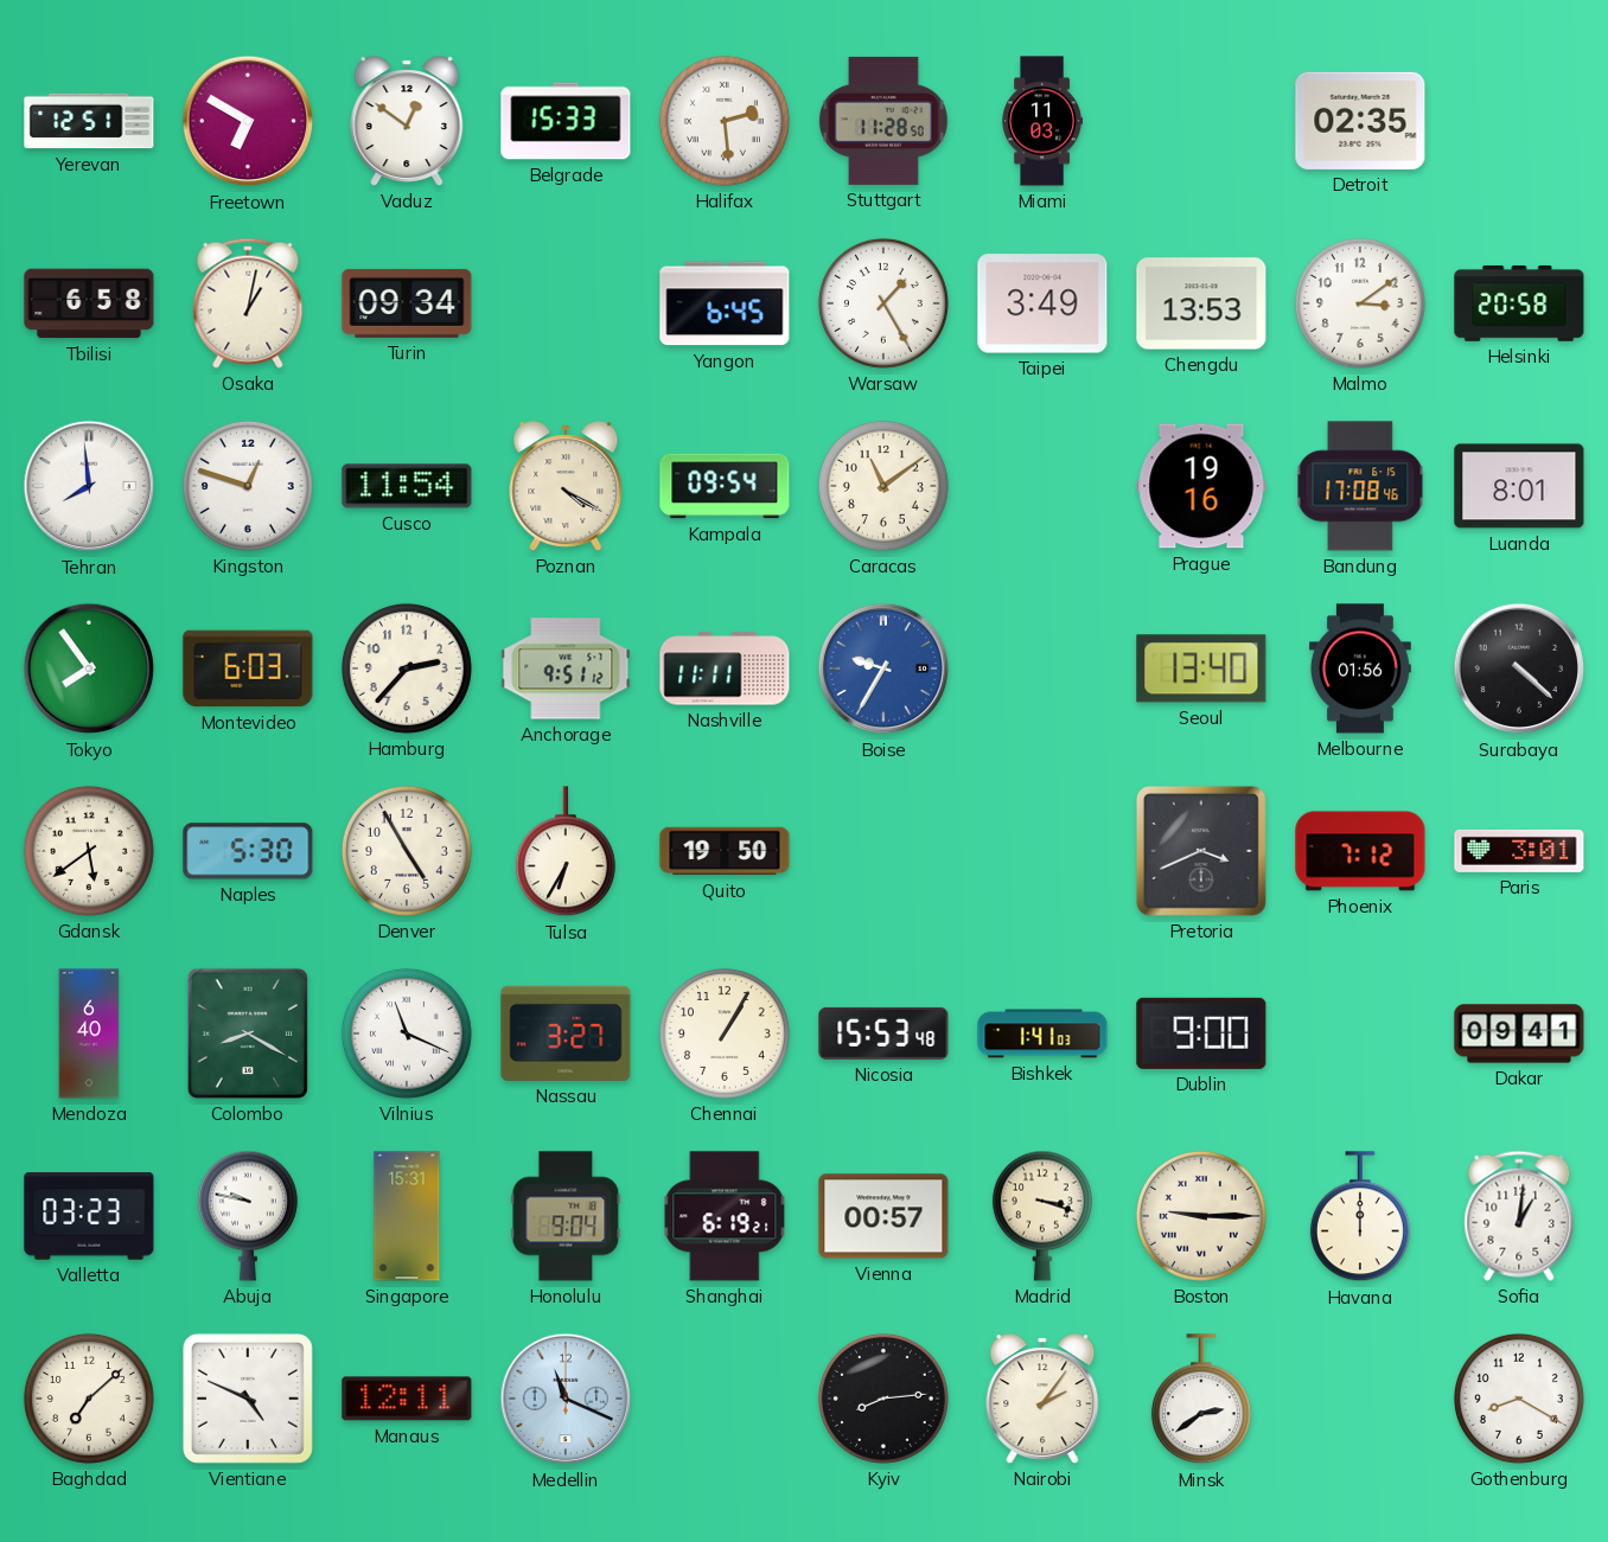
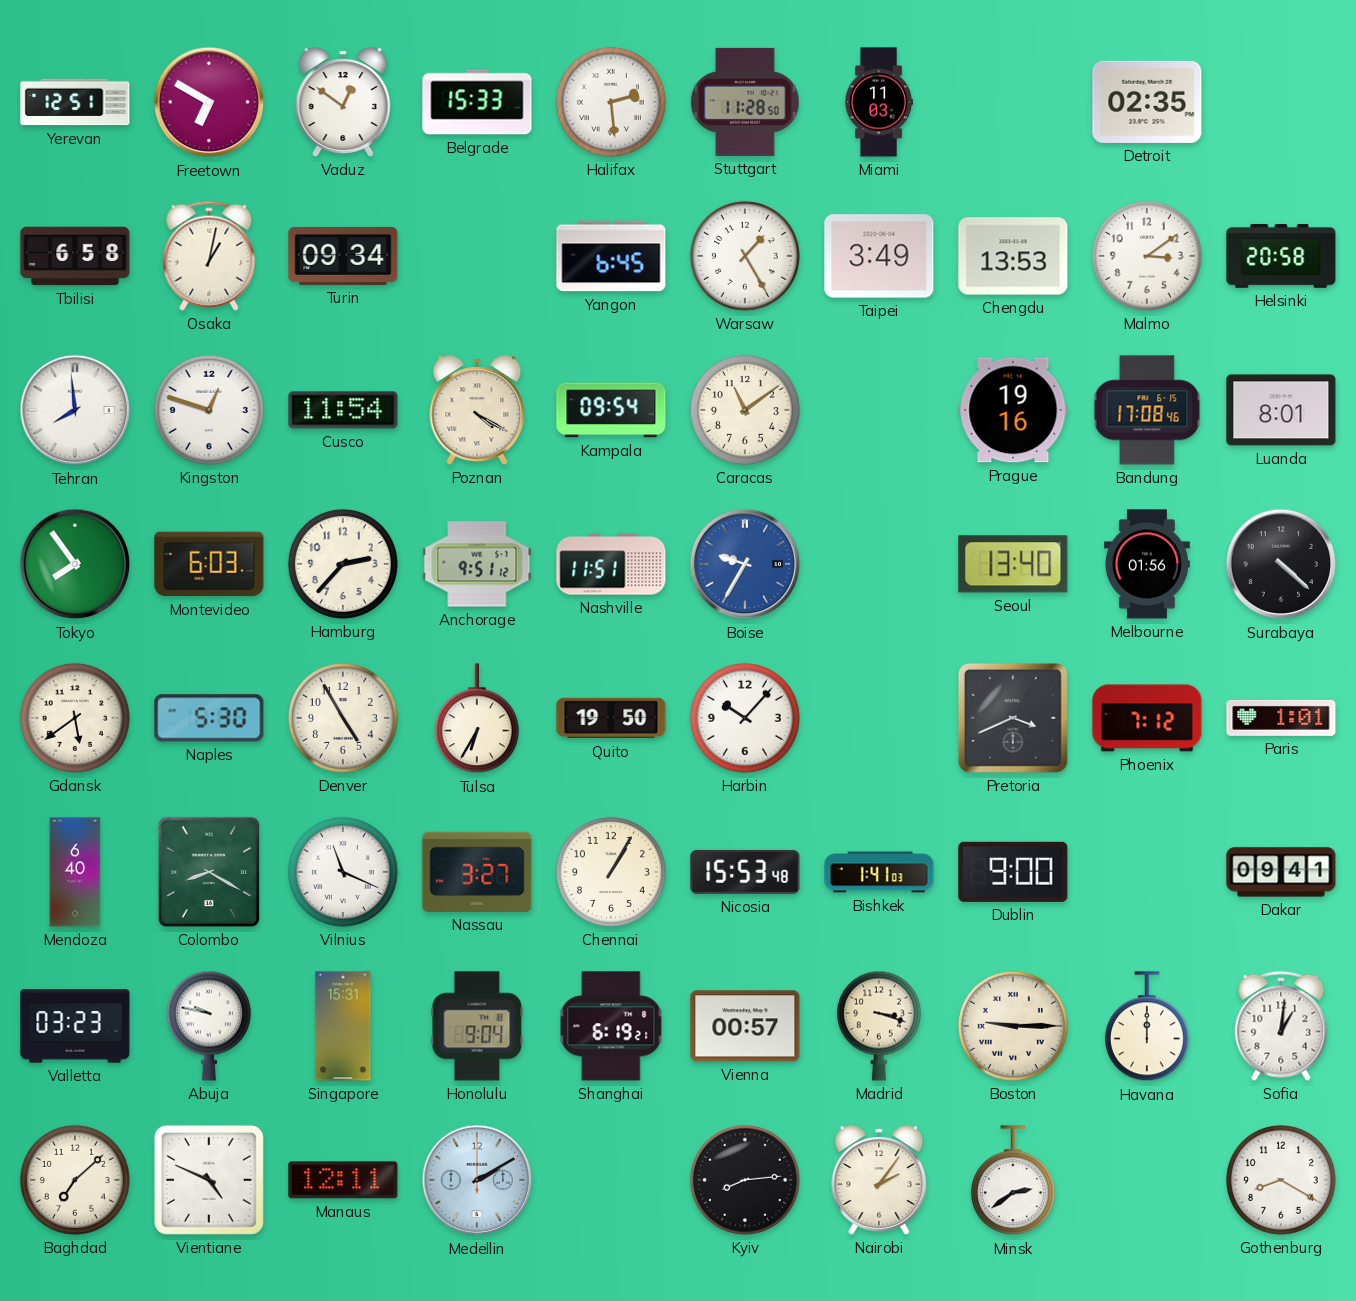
Nashville: 11:11 -> 11:51
Harbin: none -> 10:07
Paris: 3:01 -> 1:01
Medellin: 11:19 -> 2:10
